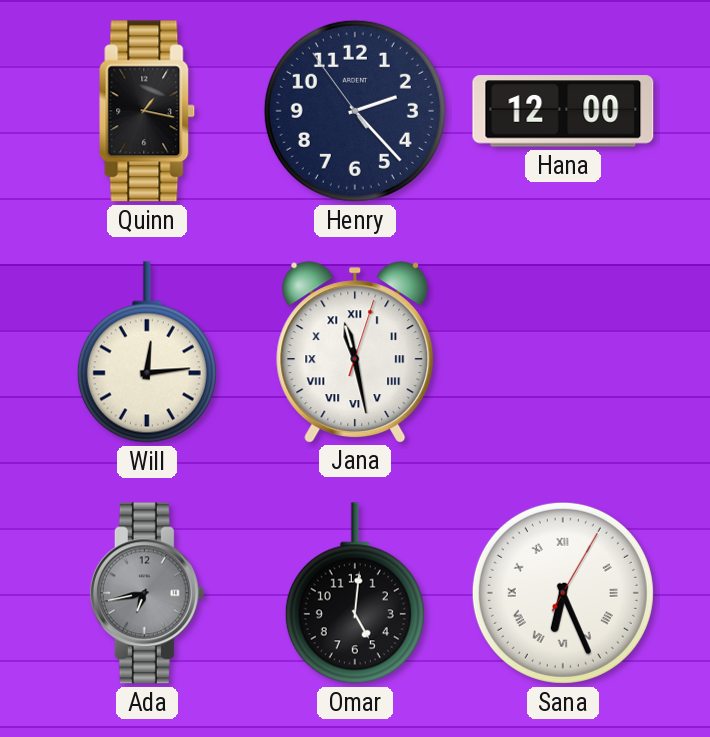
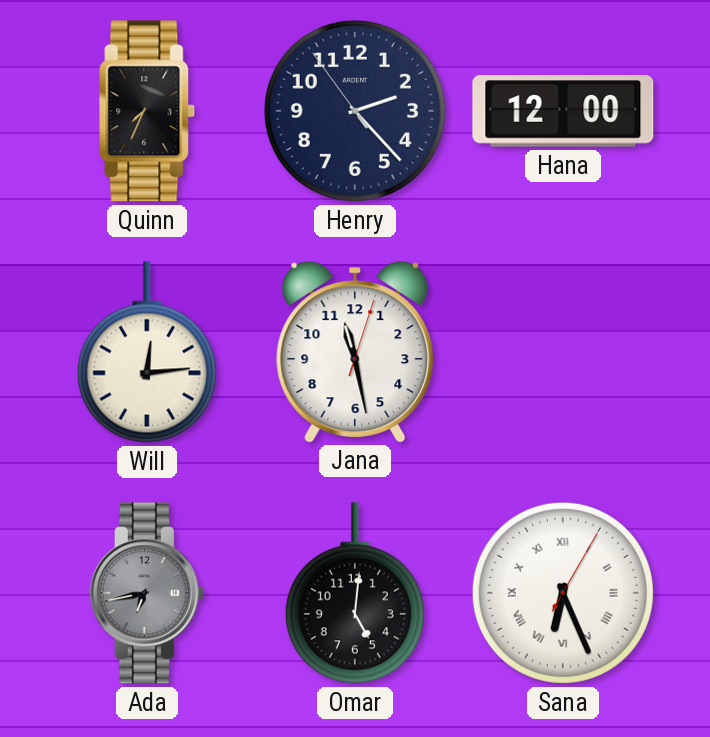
Quinn: 1:17 -> 7:34
Jana numerals: Roman -> Arabic
